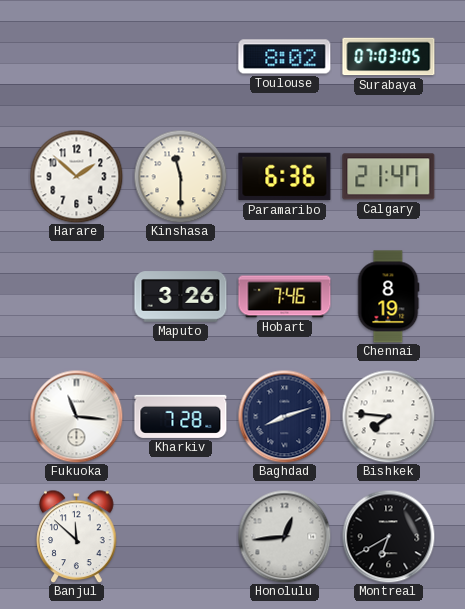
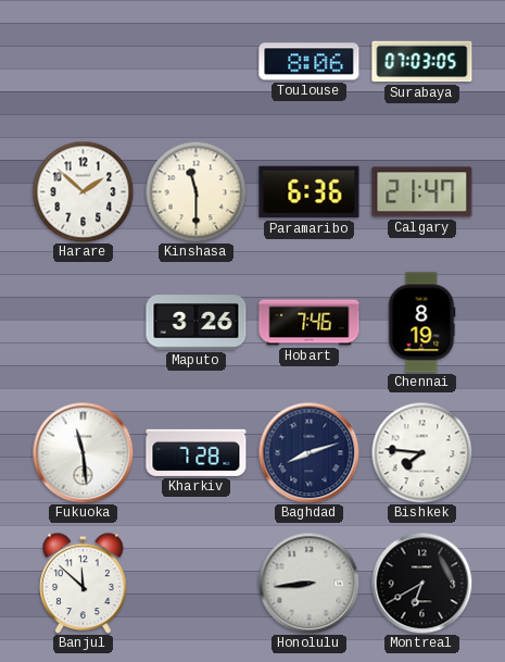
Toulouse: 8:02 -> 8:06
Fukuoka: 11:16 -> 11:29
Honolulu: 12:44 -> 8:44
